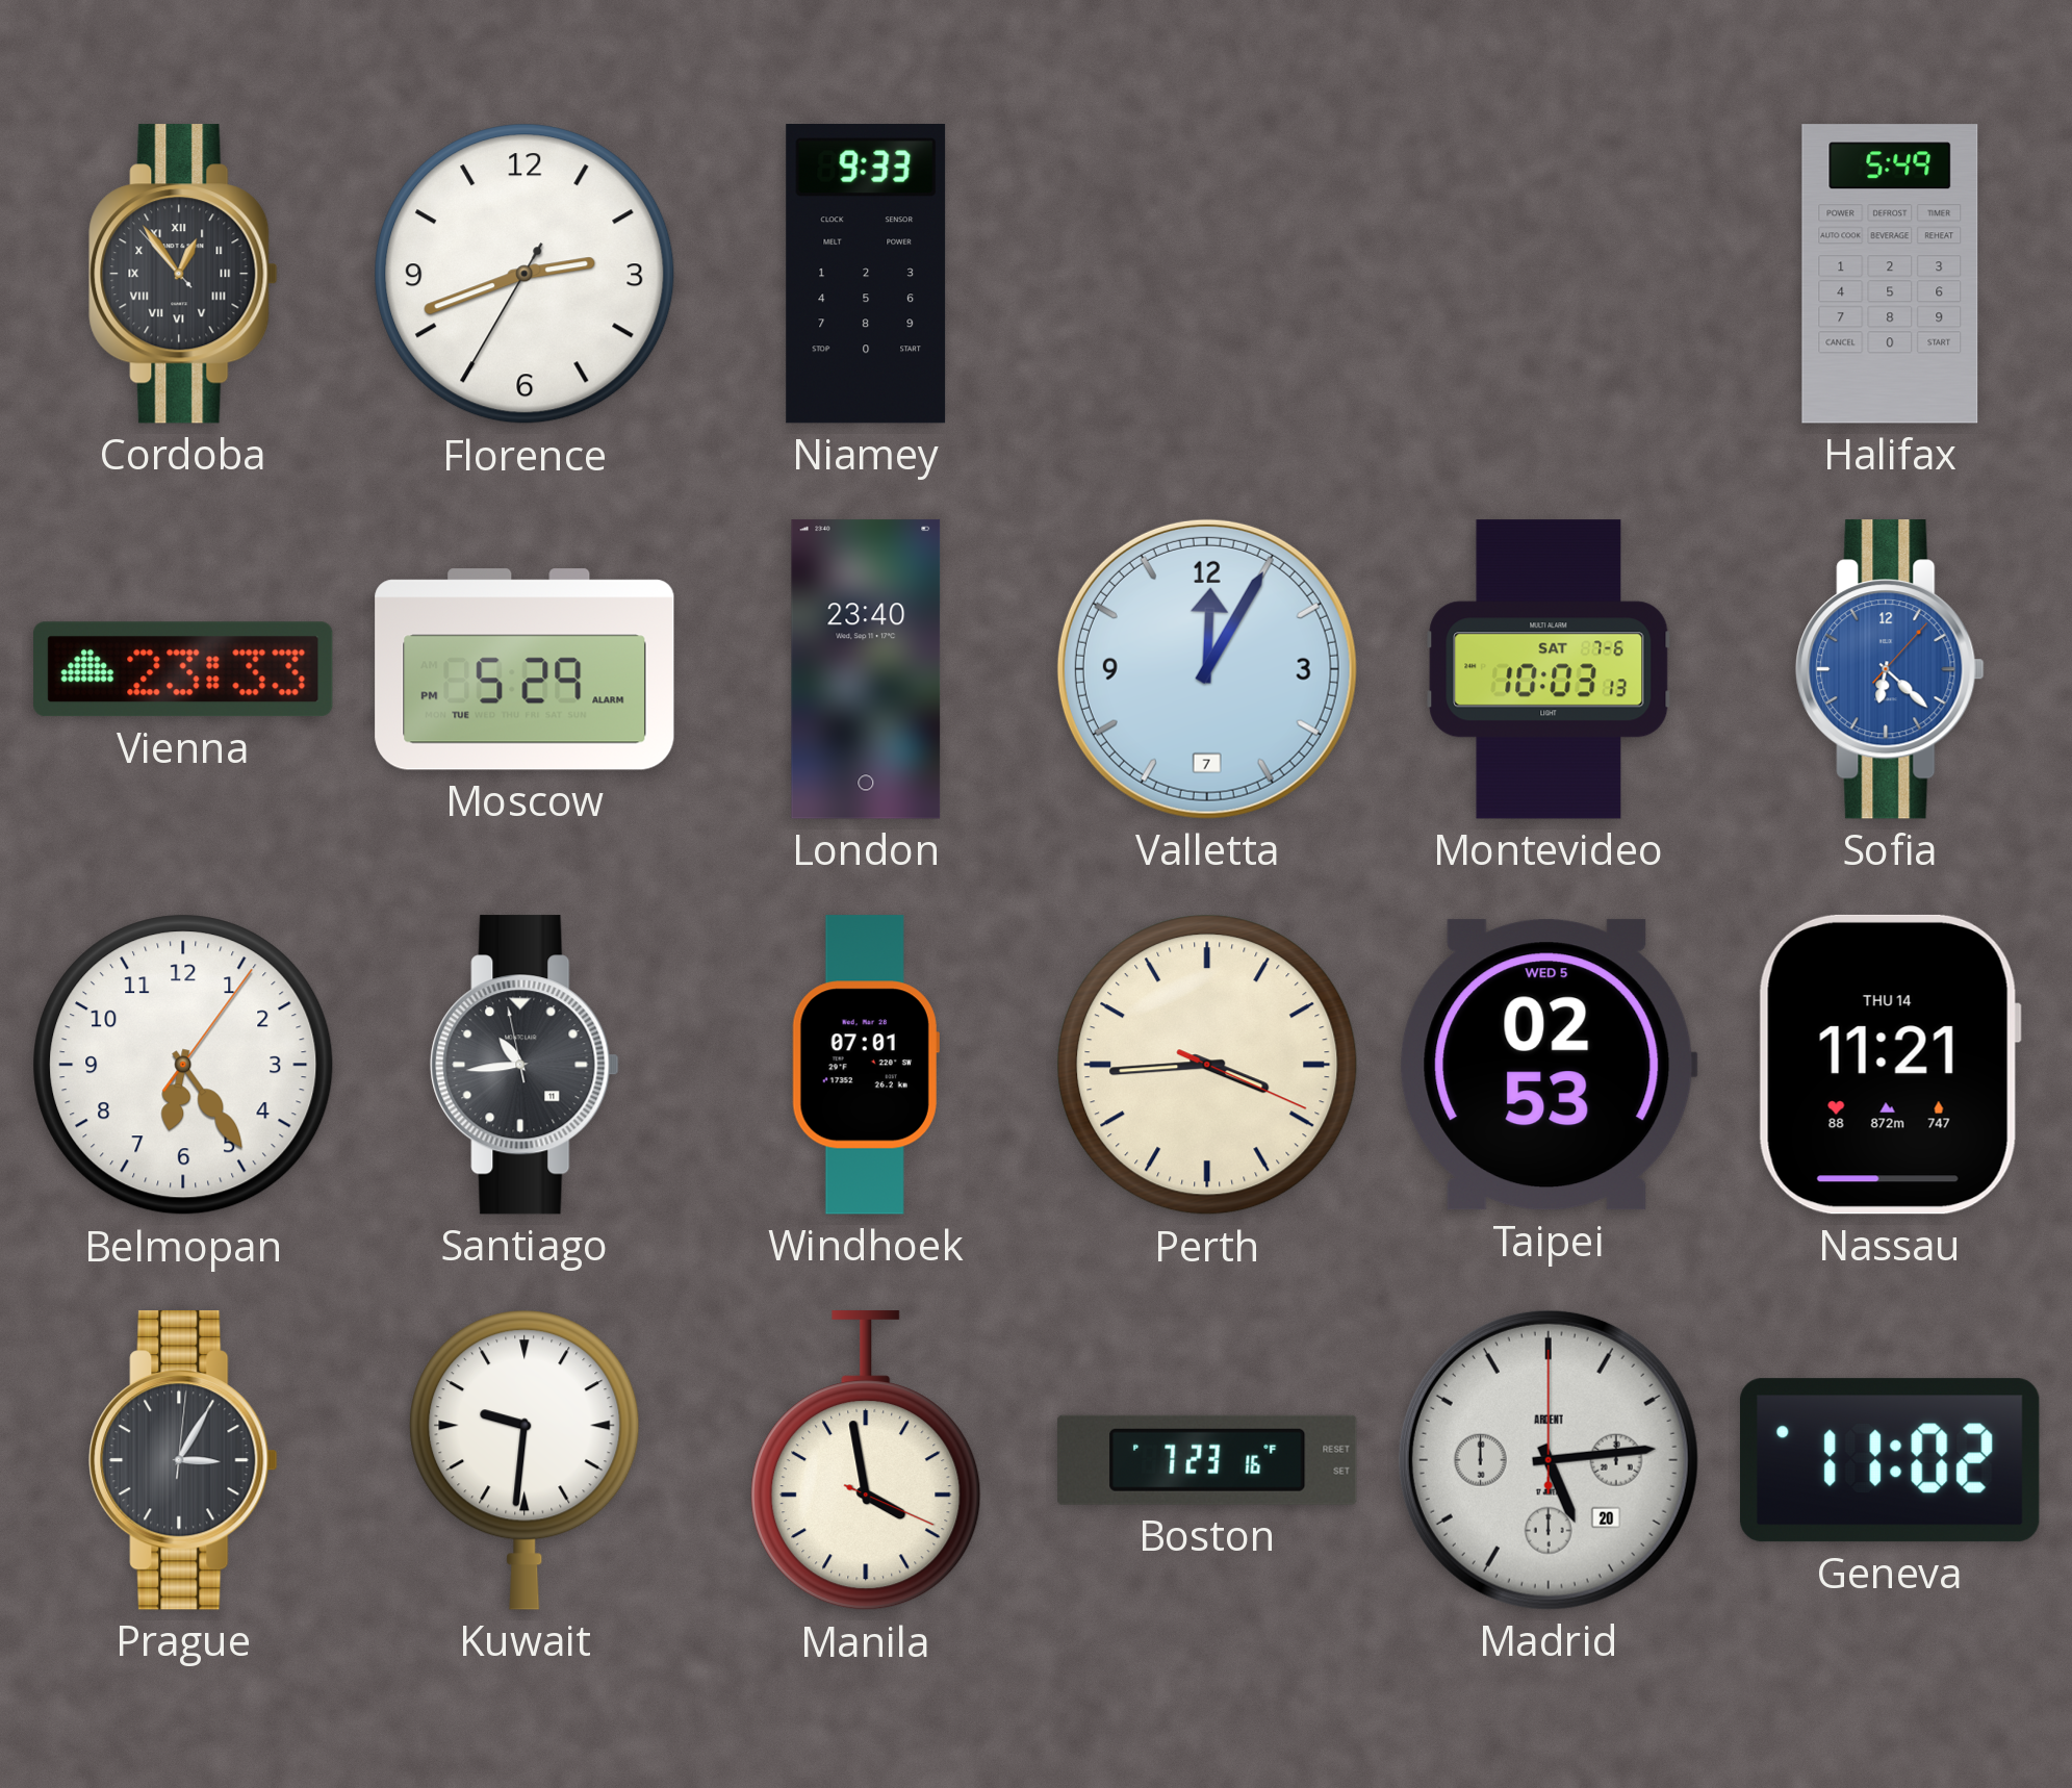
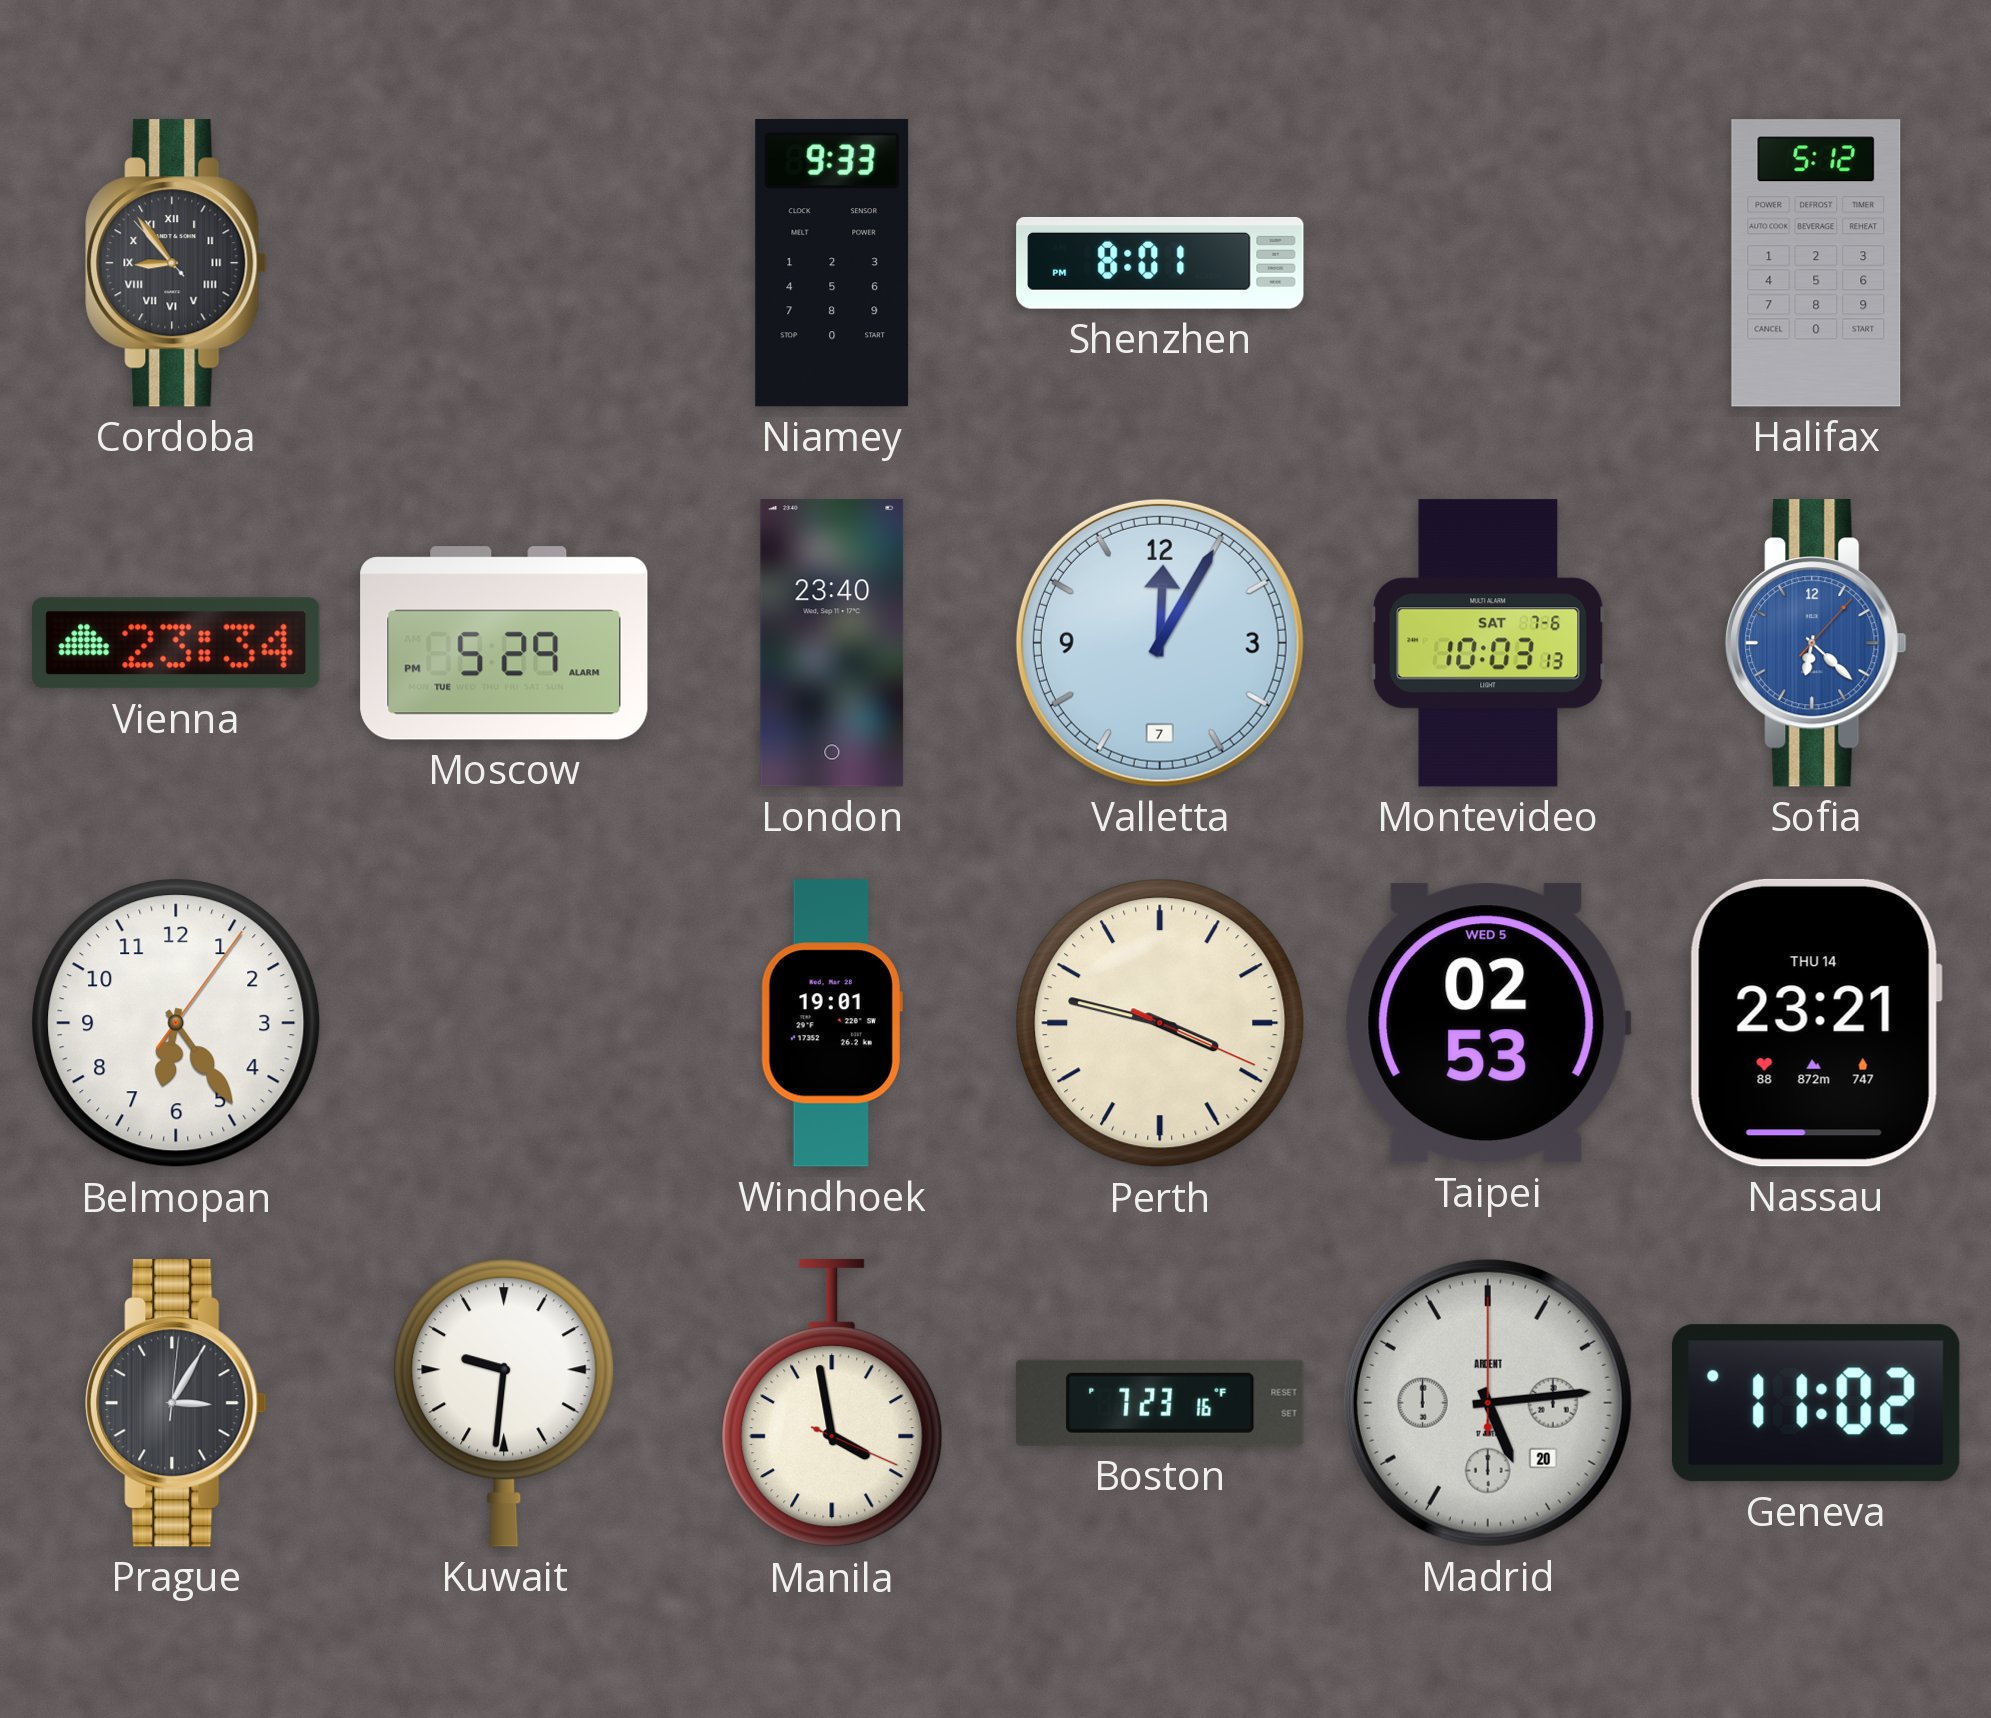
Cordoba: 12:53 -> 8:53
Florence: 2:41 -> none
Shenzhen: none -> 8:01
Halifax: 5:49 -> 5:12
Vienna: 23:33 -> 23:34
Santiago: 10:43 -> none
Windhoek: 07:01 -> 19:01
Perth: 3:44 -> 3:47
Nassau: 11:21 -> 23:21
